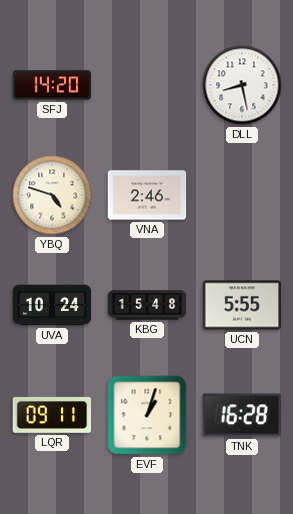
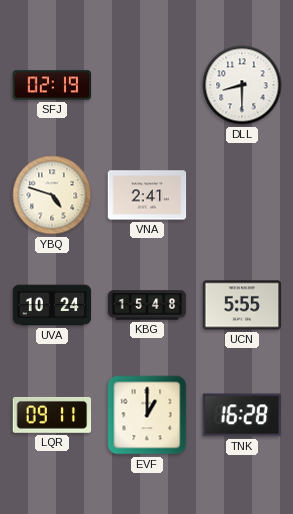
SFJ: 14:20 -> 02:19
DLL: 8:28 -> 8:30
VNA: 2:46 -> 2:41
EVF: 1:03 -> 1:00
